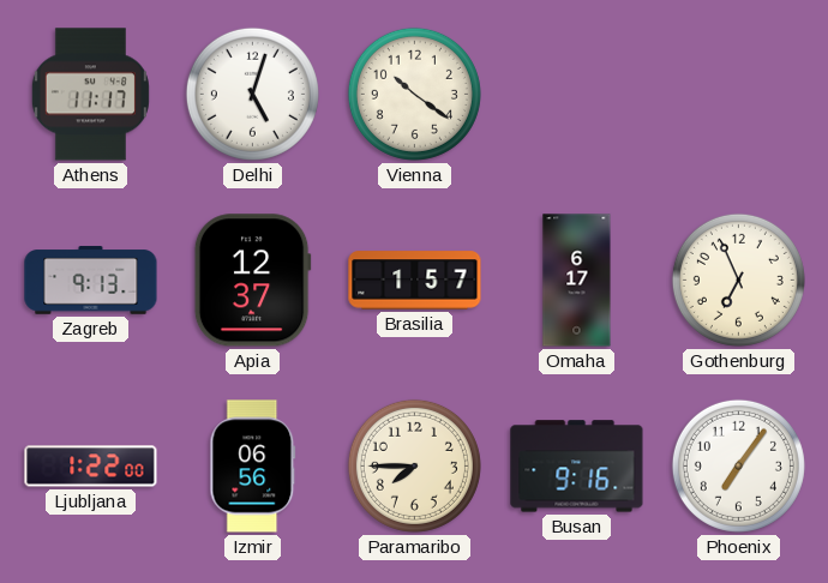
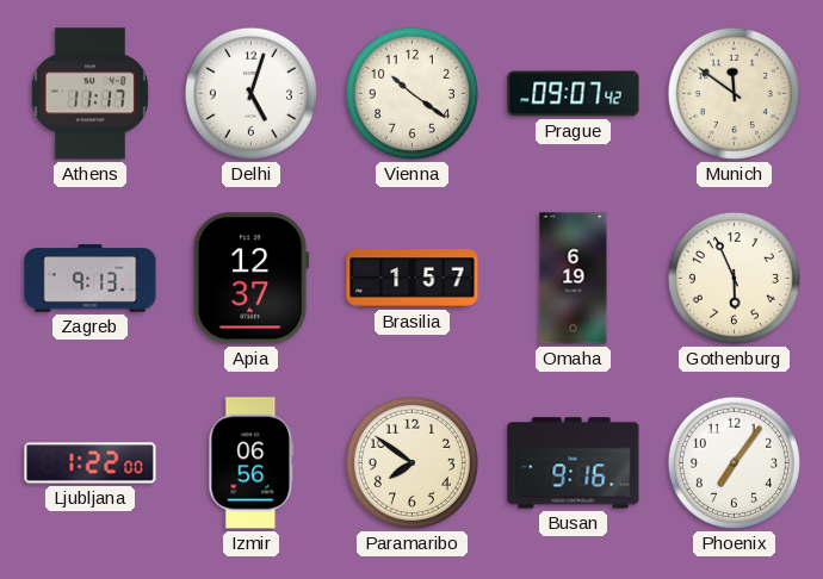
Prague: none -> 09:07
Munich: none -> 11:51
Omaha: 6:17 -> 6:19
Gothenburg: 6:56 -> 5:56
Paramaribo: 7:45 -> 7:51
